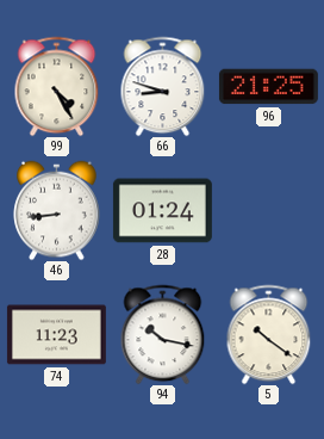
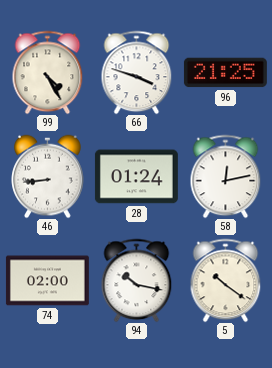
66: 8:48 -> 3:48
58: none -> 12:13
74: 11:23 -> 02:00
